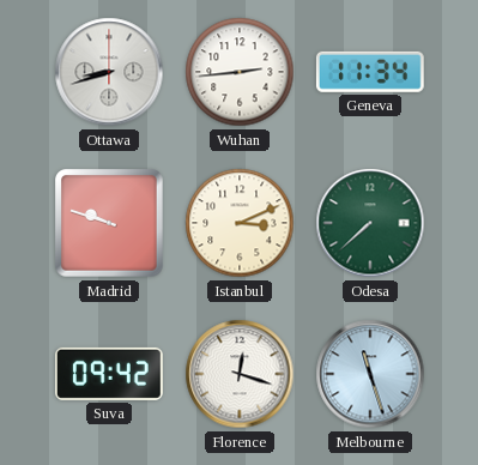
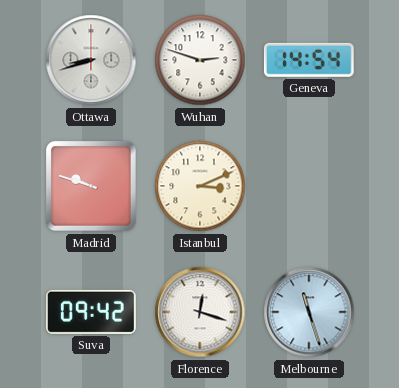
Wuhan: 2:44 -> 2:48
Geneva: 11:34 -> 14:54
Odesa: 7:38 -> none
